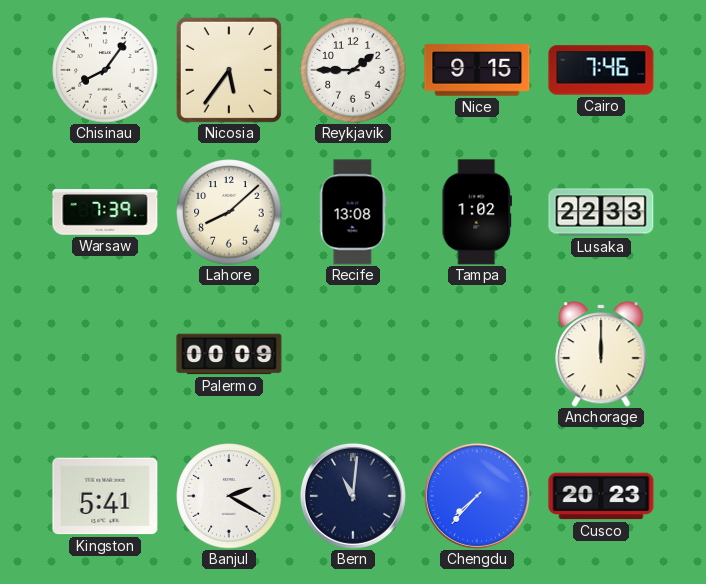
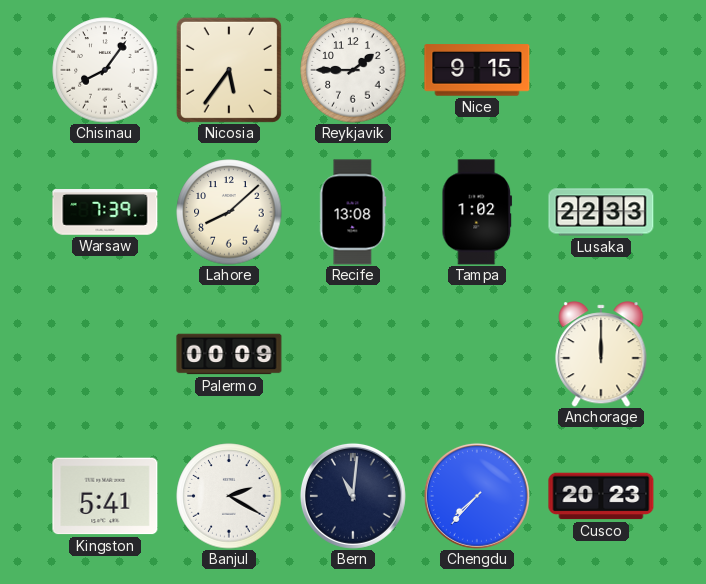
Cairo: 7:46 -> none
